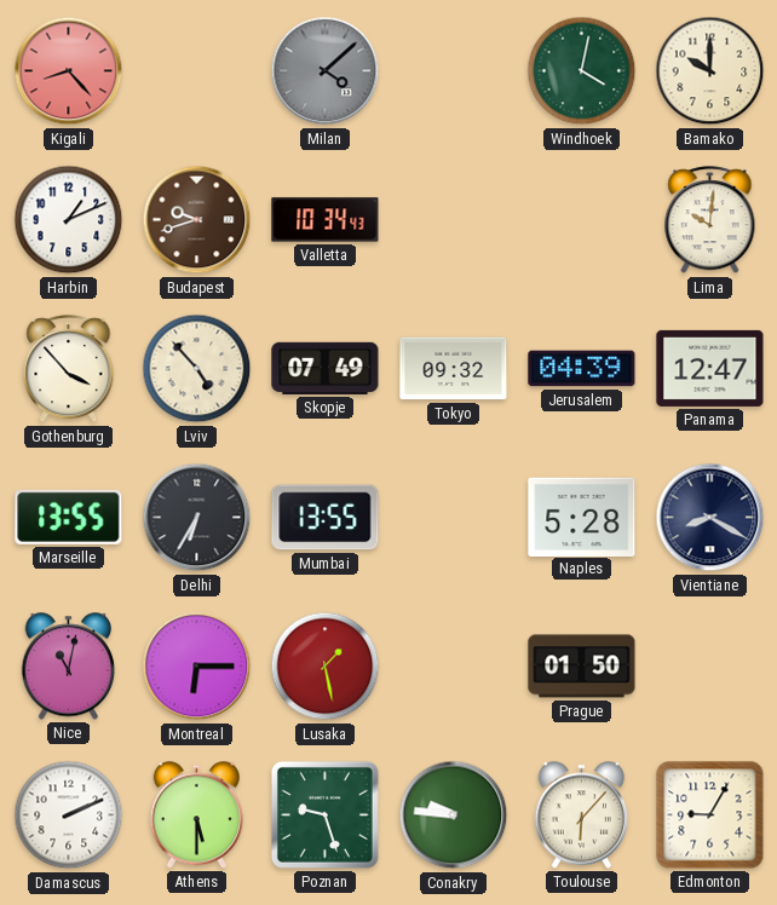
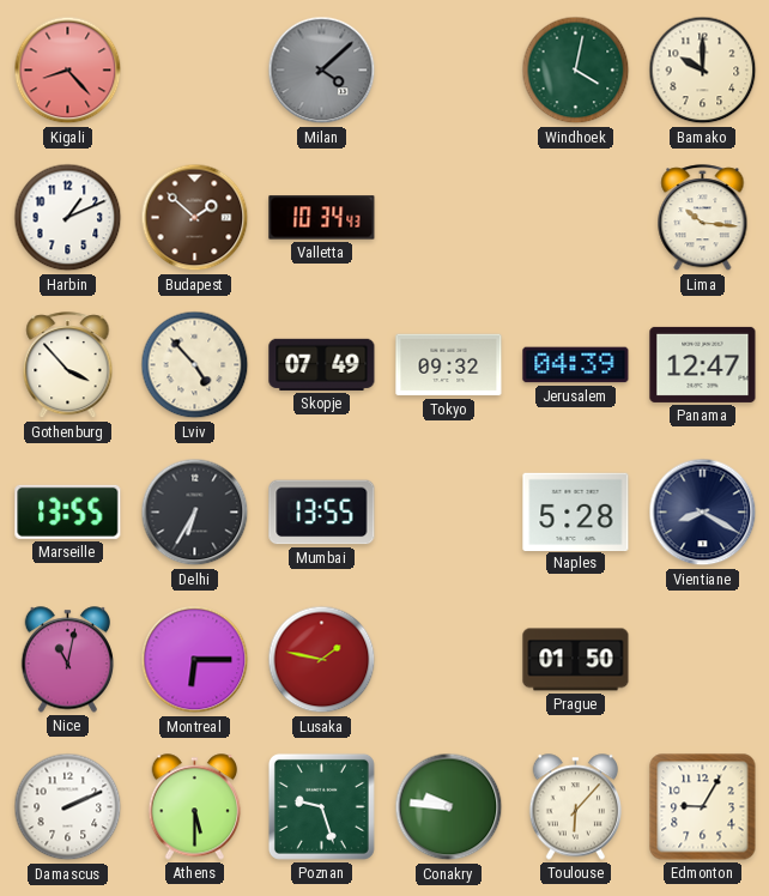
Budapest: 9:42 -> 1:52
Lima: 10:01 -> 10:16
Lusaka: 1:28 -> 1:47
